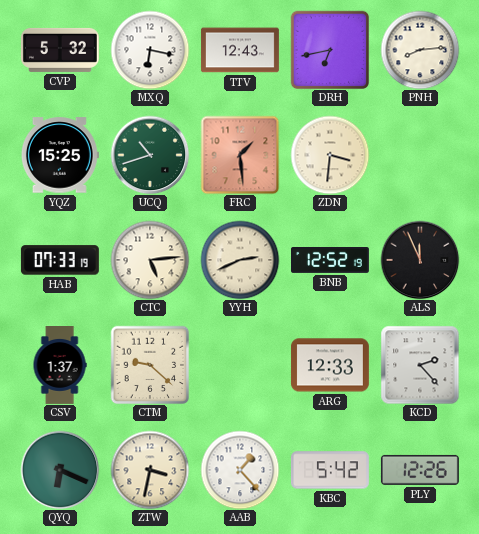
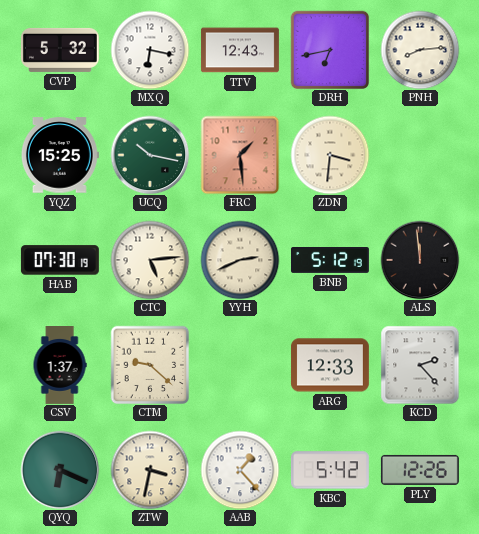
UCQ: 10:42 -> 10:17
HAB: 07:33 -> 07:30
BNB: 12:52 -> 5:12
ALS: 11:56 -> 11:59
